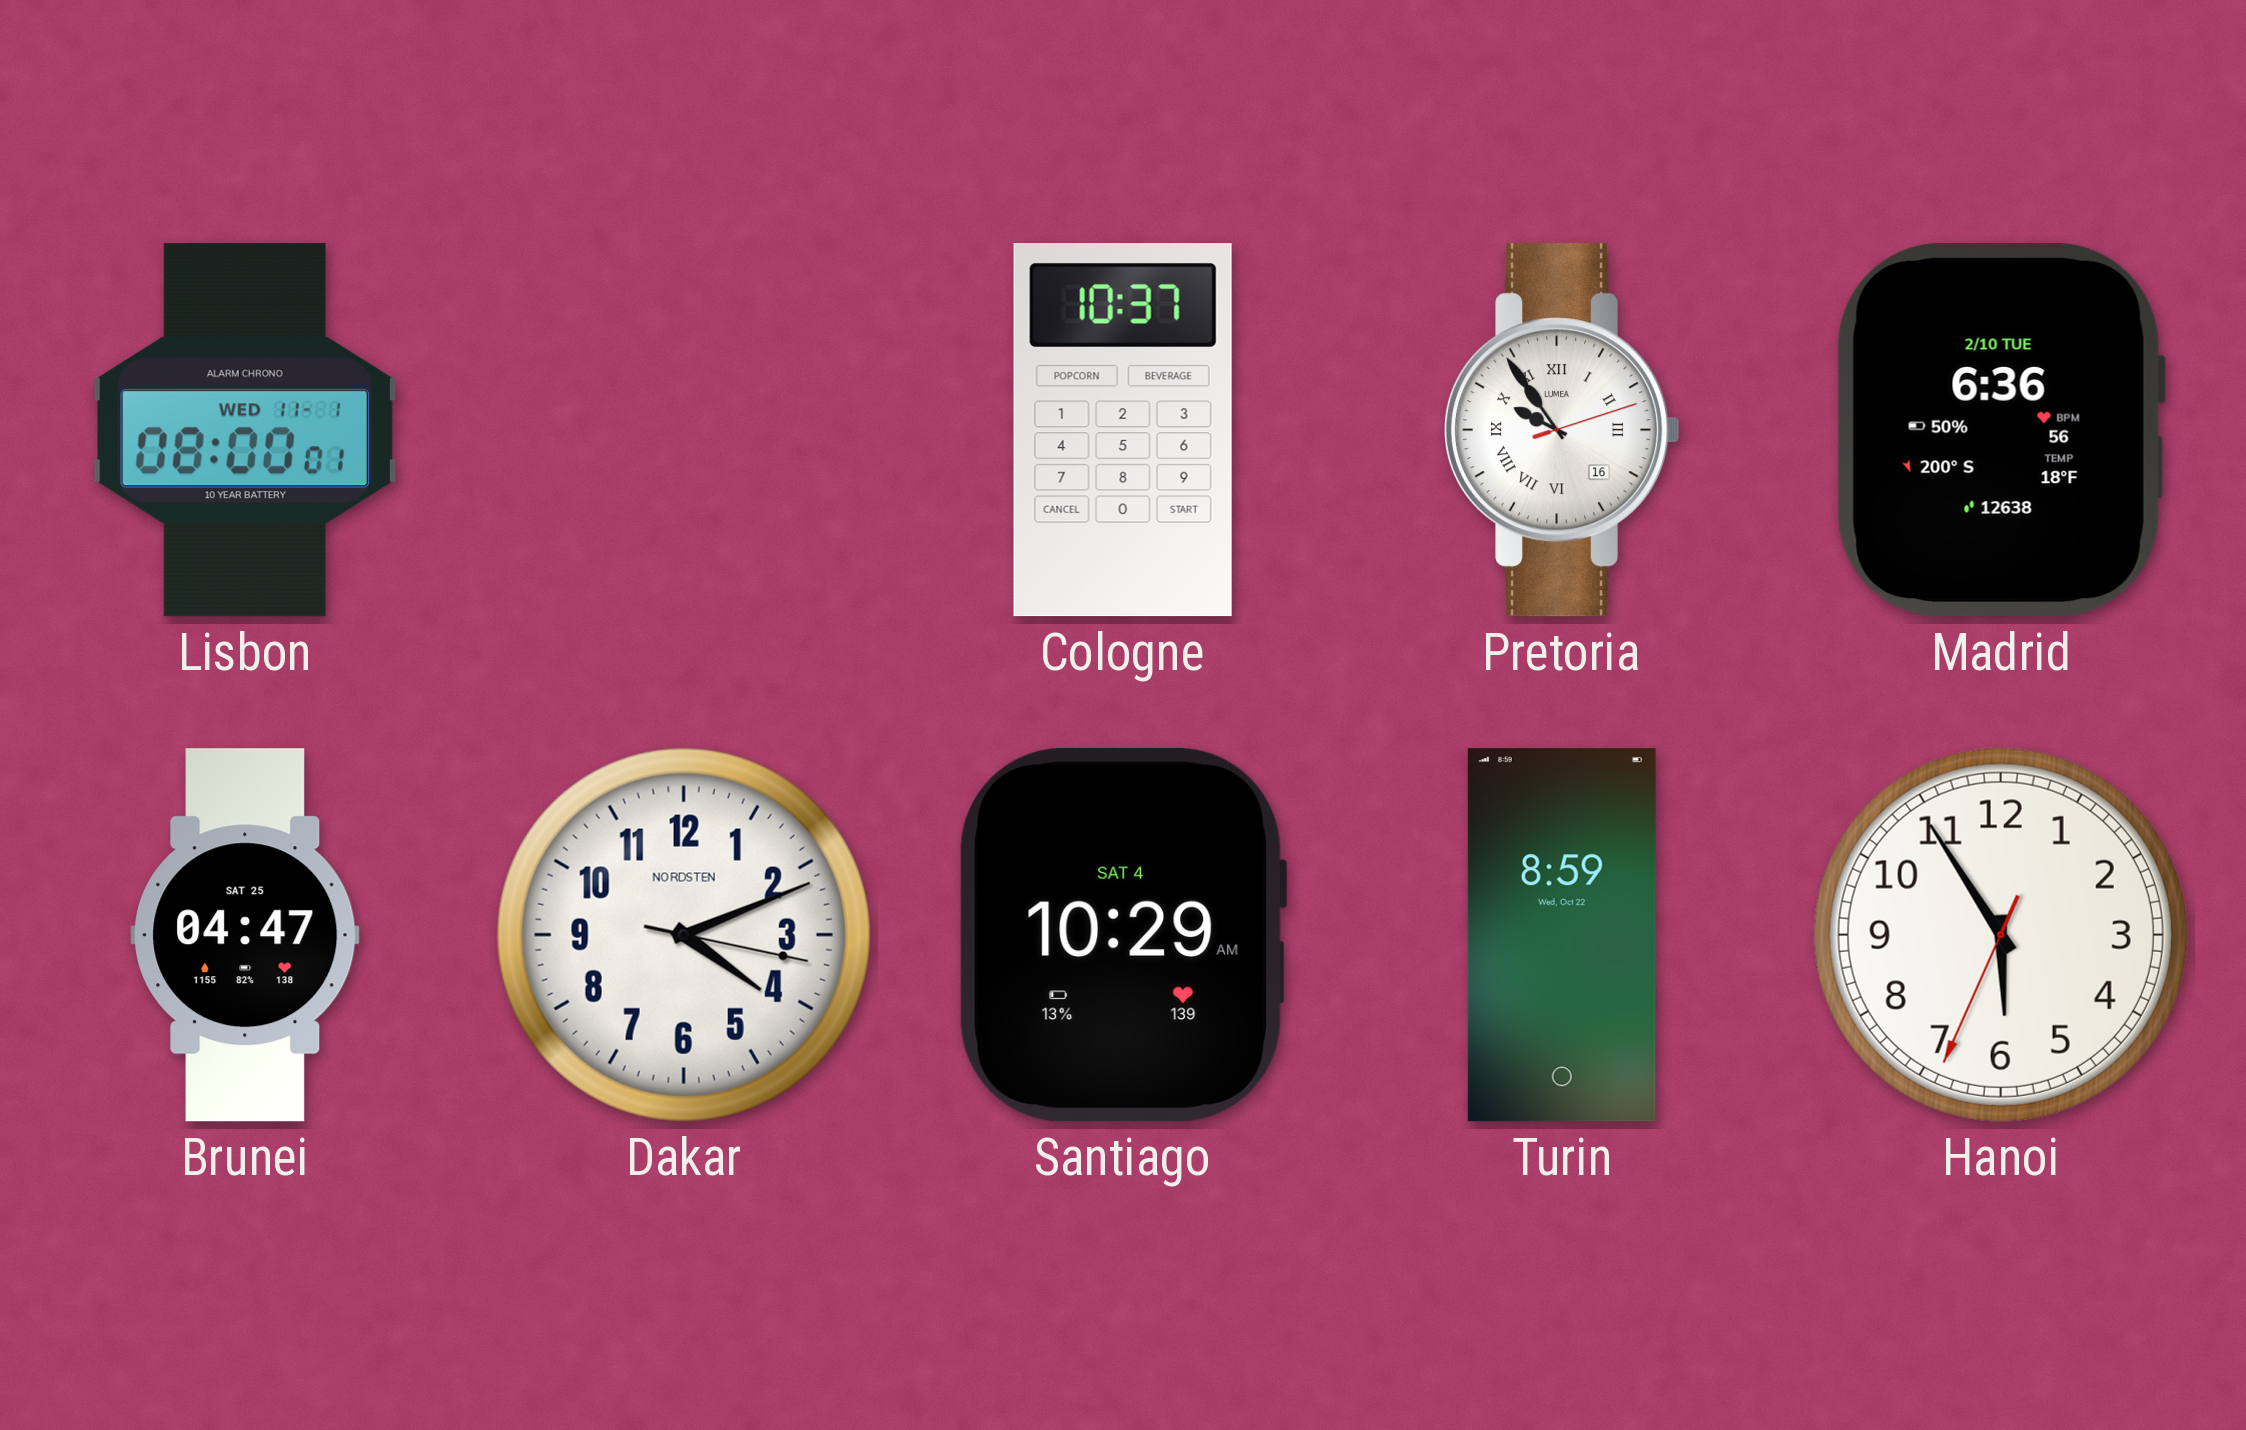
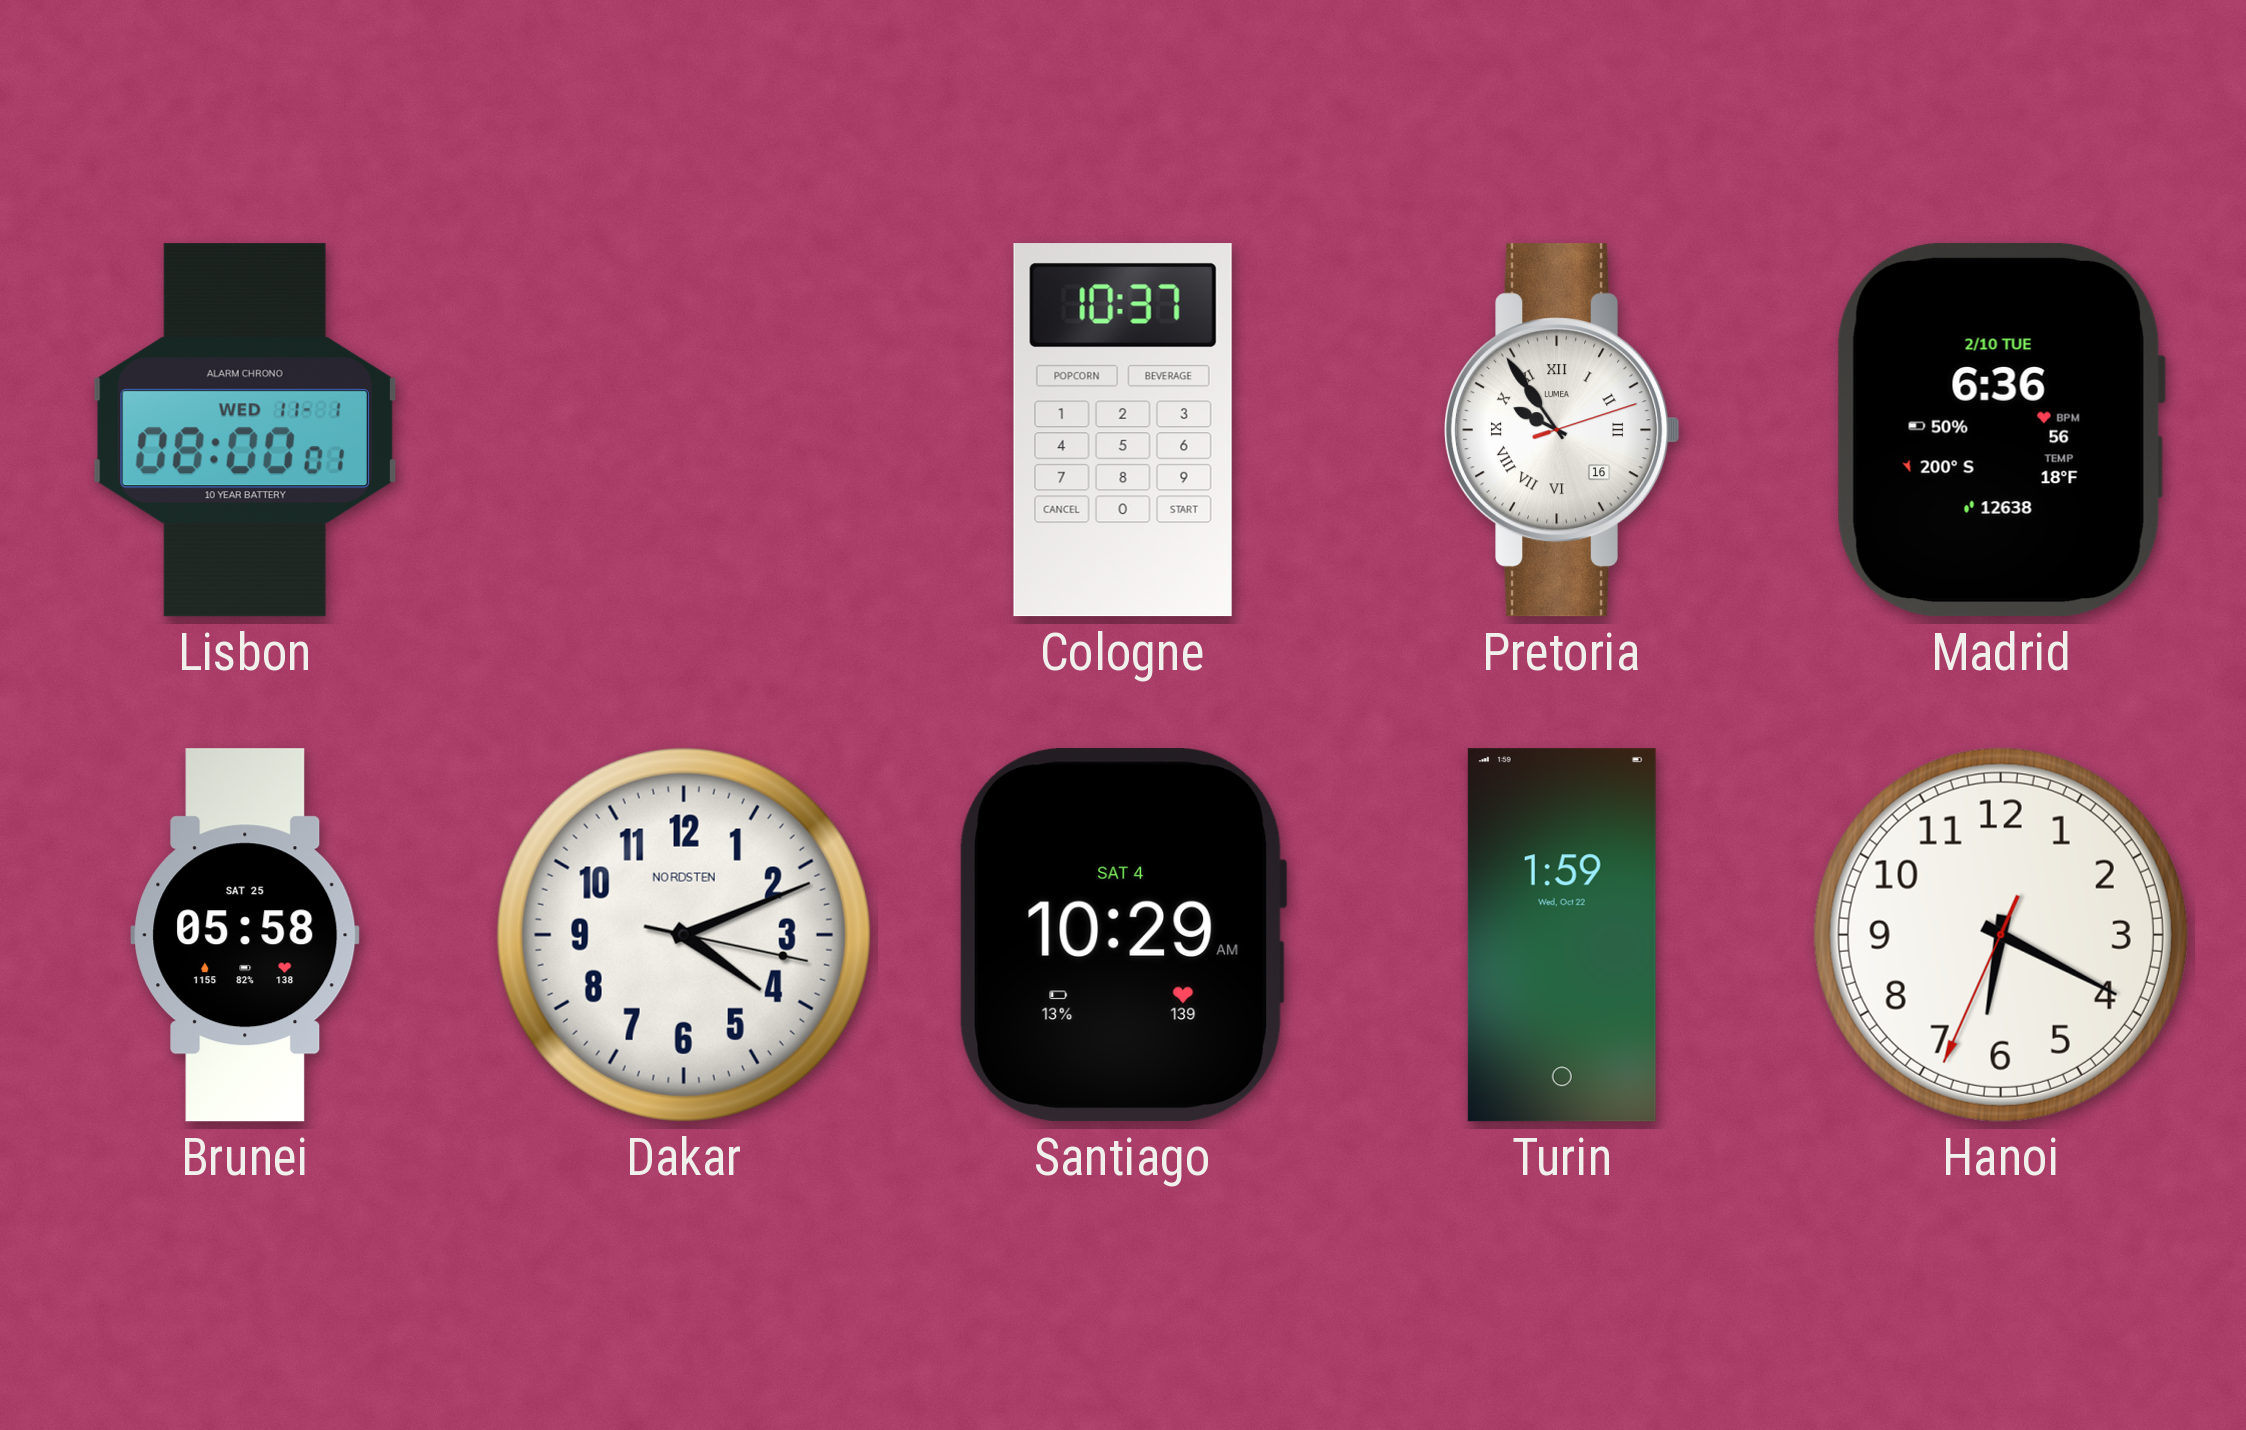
Brunei: 04:47 -> 05:58
Turin: 8:59 -> 1:59
Hanoi: 5:54 -> 6:19
